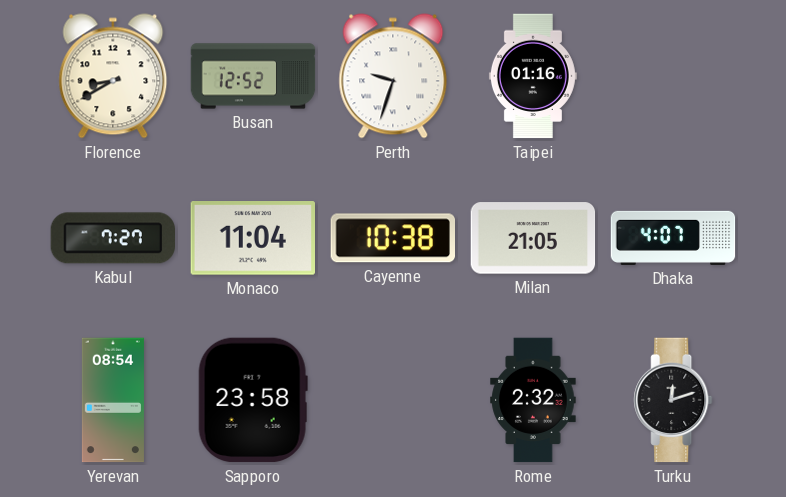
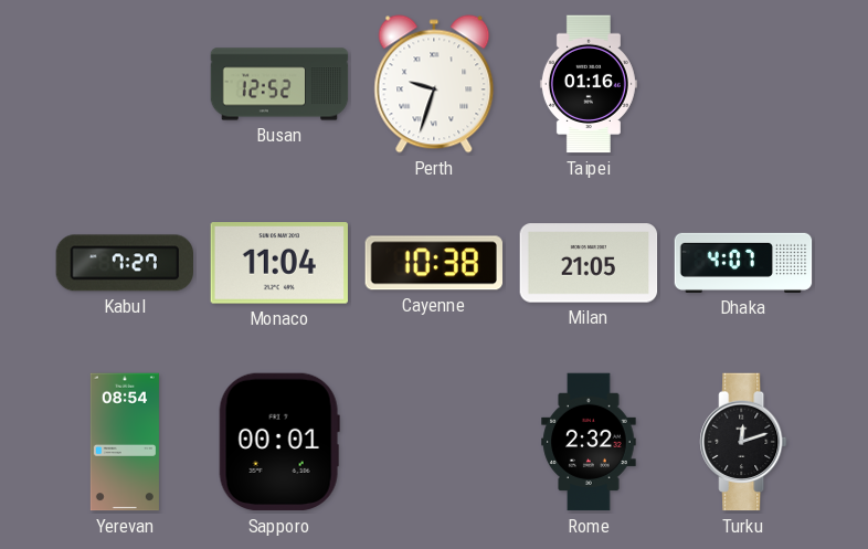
Florence: 8:40 -> none
Sapporo: 23:58 -> 00:01
